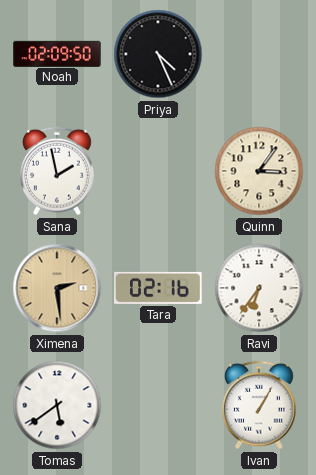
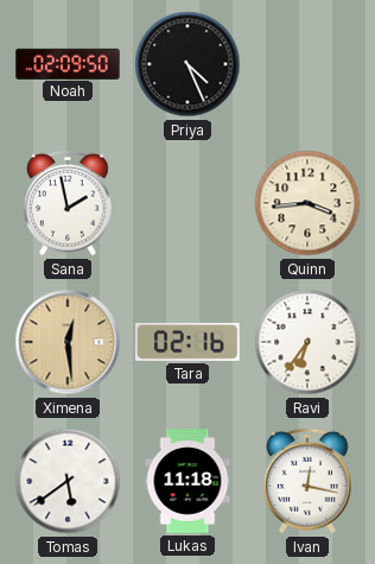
Quinn: 3:06 -> 3:44
Ximena: 2:29 -> 12:29
Lukas: none -> 11:18
Ivan: 1:05 -> 12:17
